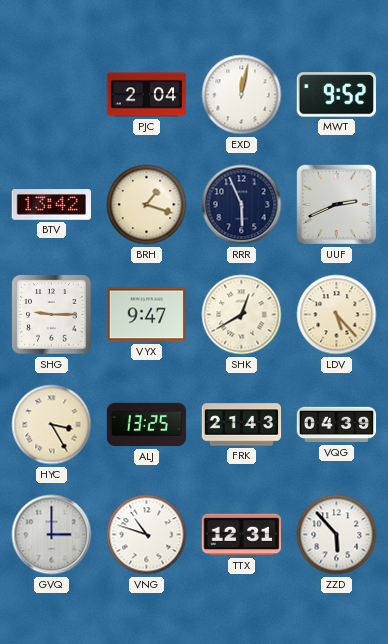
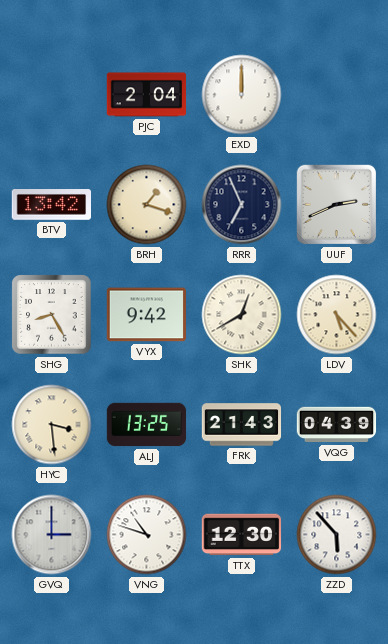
EXD: 12:02 -> 12:00
MWT: 9:52 -> none
RRR: 5:56 -> 6:56
SHG: 9:15 -> 8:25
VYX: 9:47 -> 9:42
HYC: 3:25 -> 3:29
TTX: 12:31 -> 12:30
